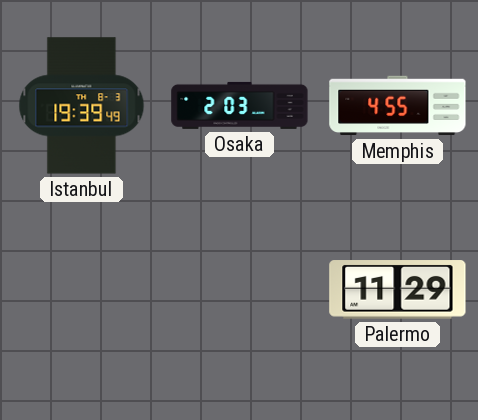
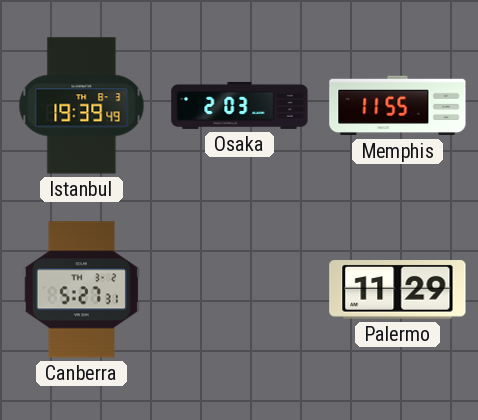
Memphis: 4:55 -> 11:55
Canberra: none -> 5:27
